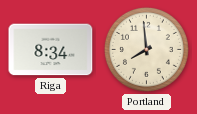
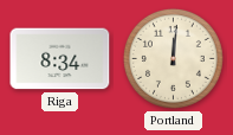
Portland: 7:59 -> 12:01
